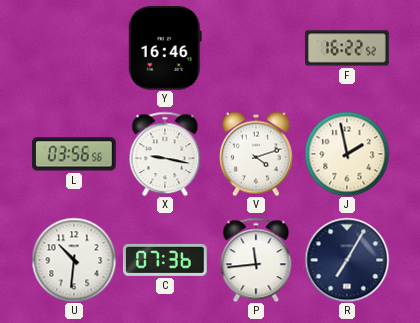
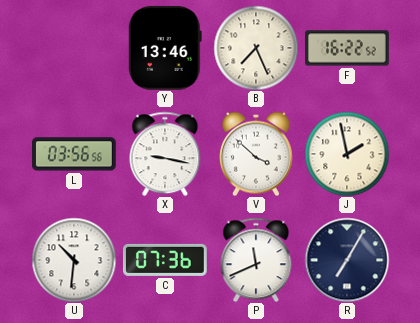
Y: 16:46 -> 13:46
B: none -> 7:26
V: 4:12 -> 3:52
P: 11:44 -> 11:41
